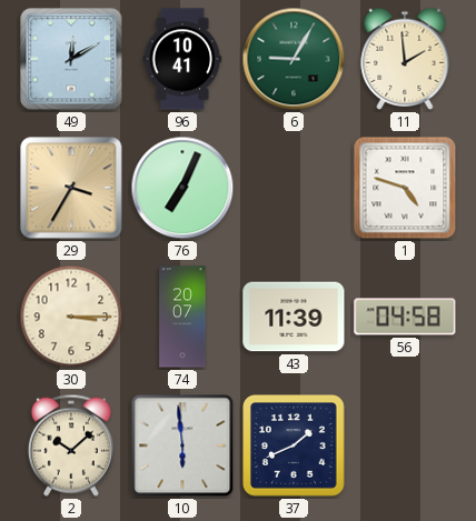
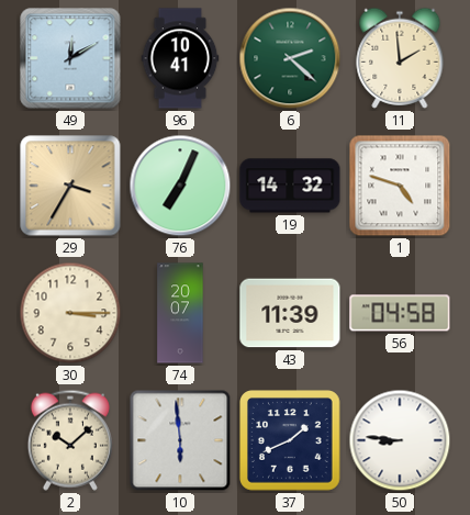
6: 9:05 -> 2:22
19: none -> 14:32
50: none -> 8:46
